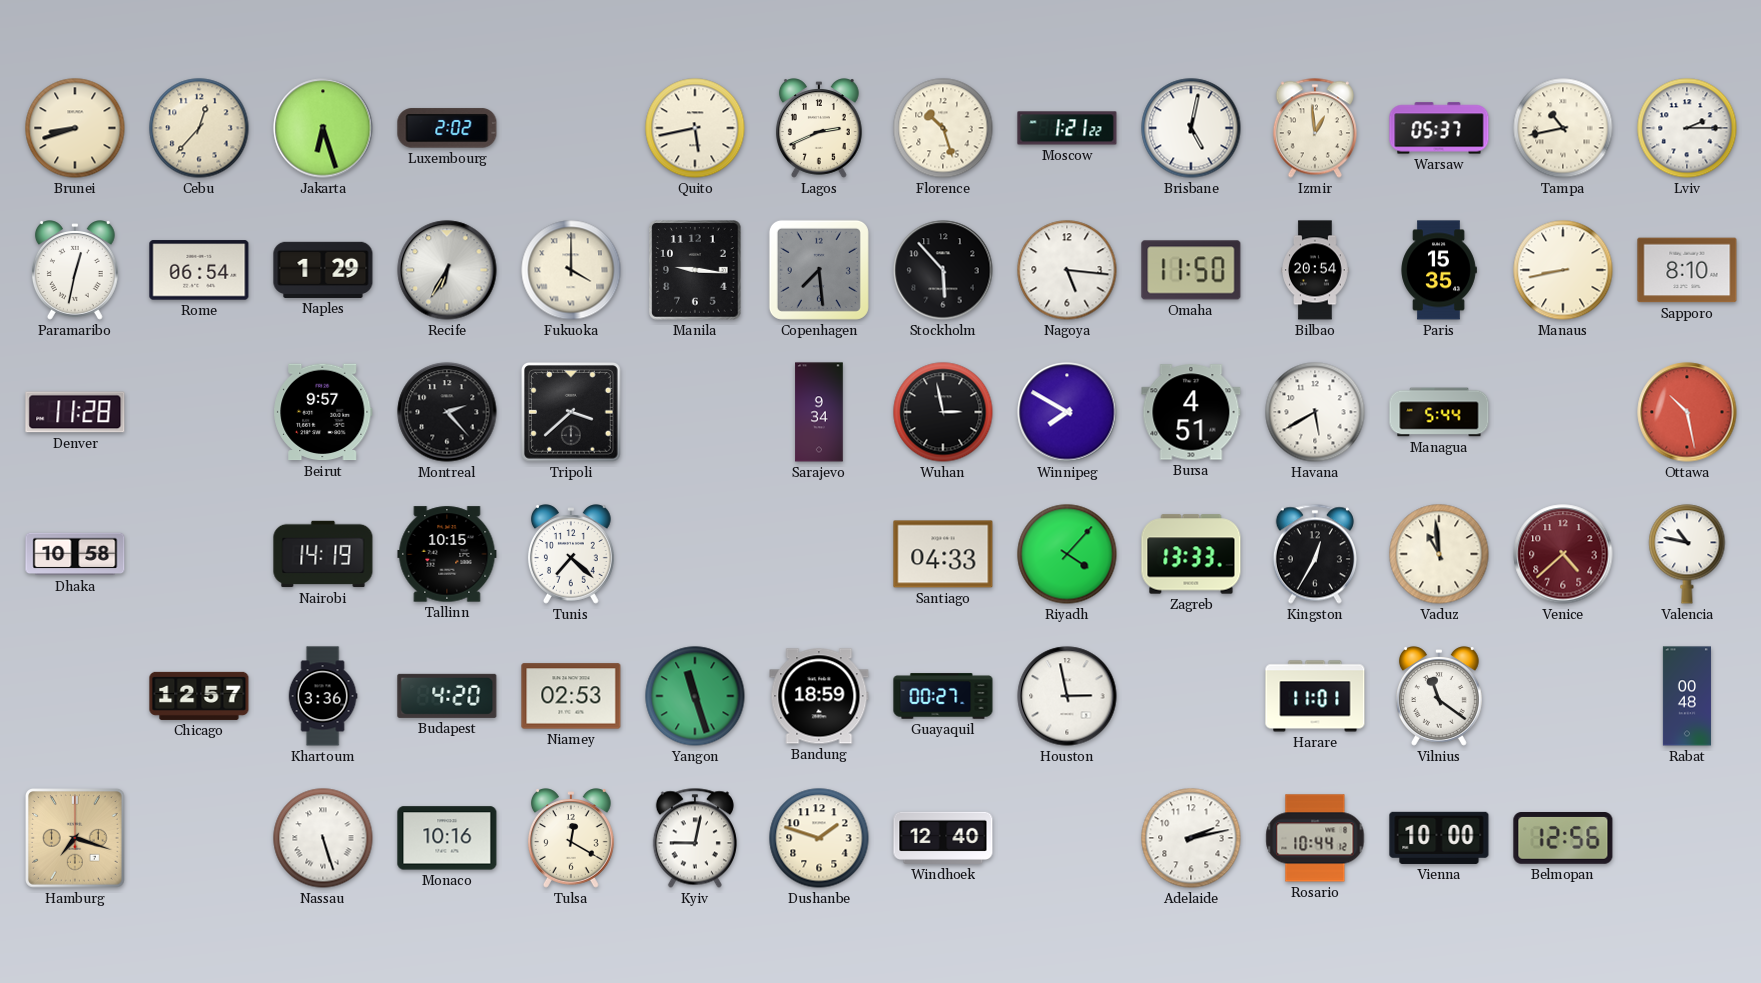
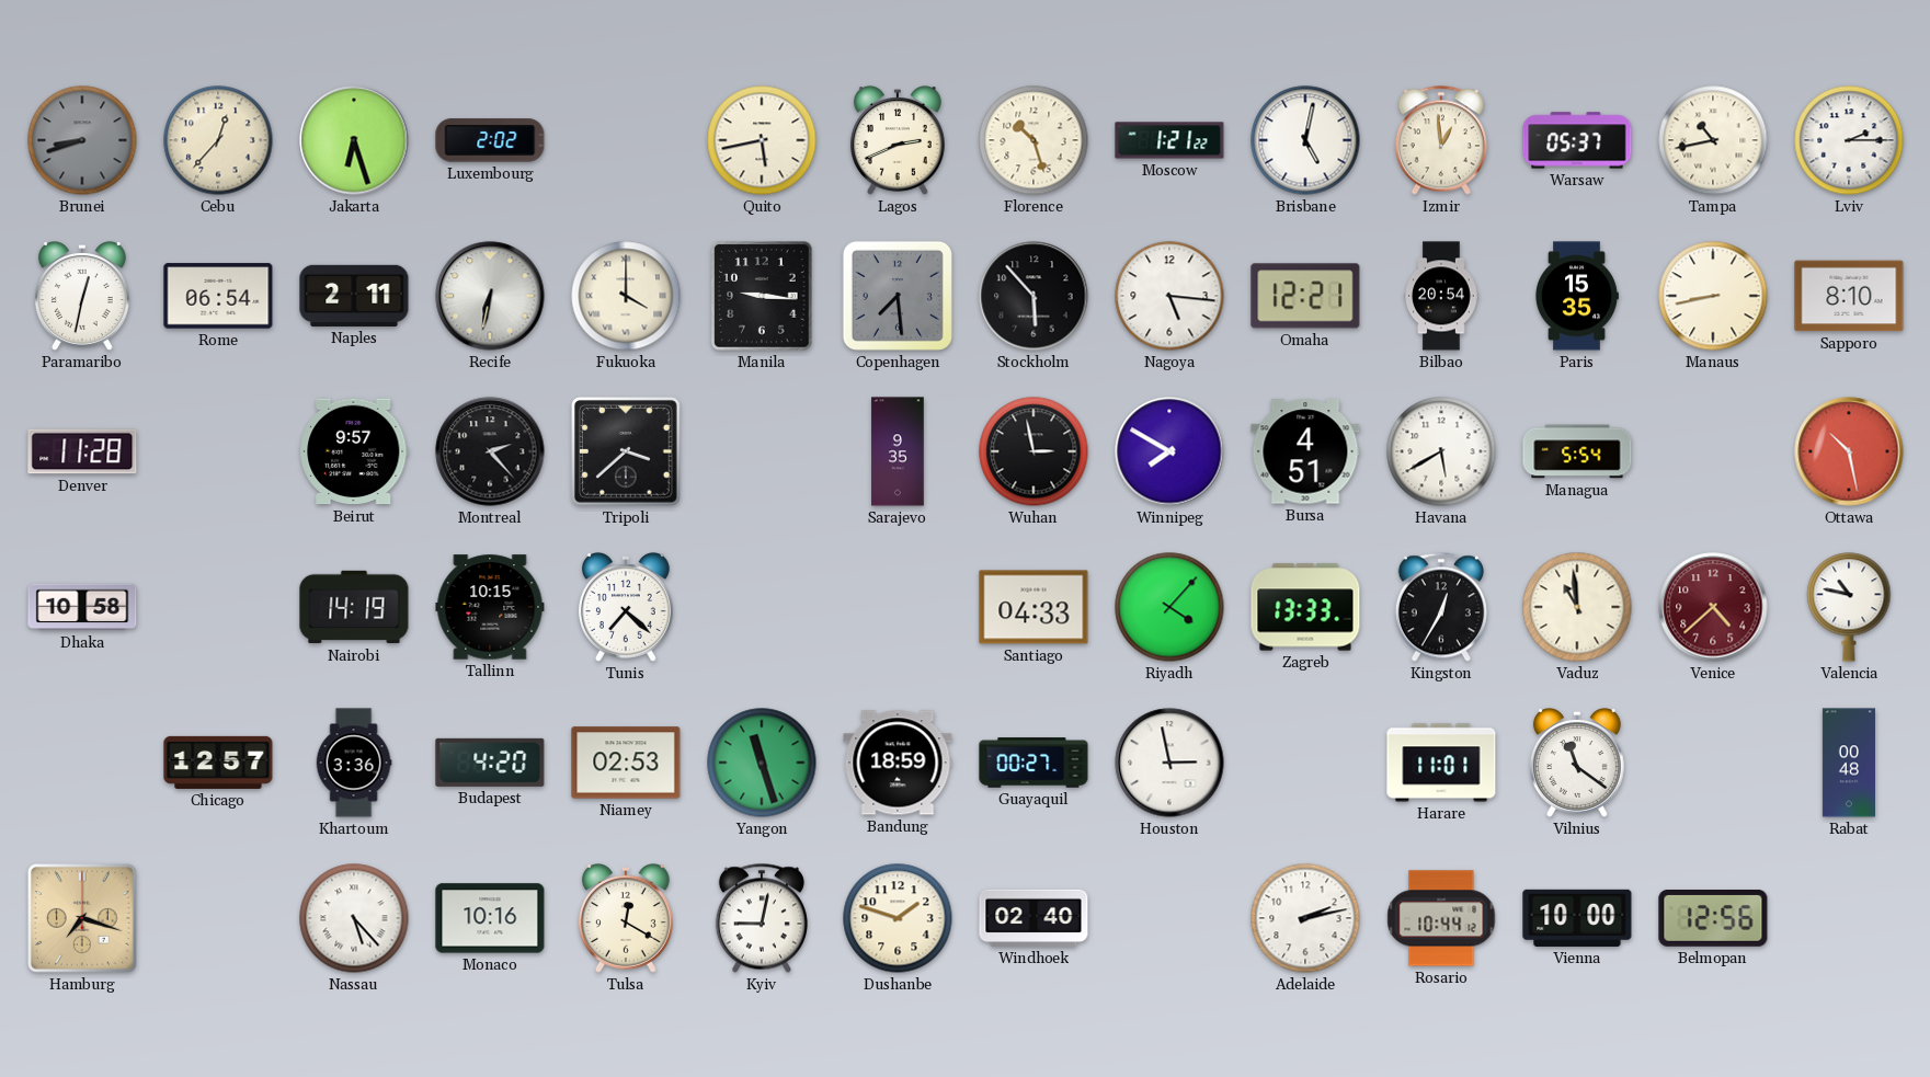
Brunei dial: cream -> grey
Naples: 1:29 -> 2:11
Recife: 6:35 -> 6:32
Omaha: 11:50 -> 12:21
Sarajevo: 9:34 -> 9:35
Managua: 5:44 -> 5:54
Nassau: 5:27 -> 5:23
Windhoek: 12:40 -> 02:40
